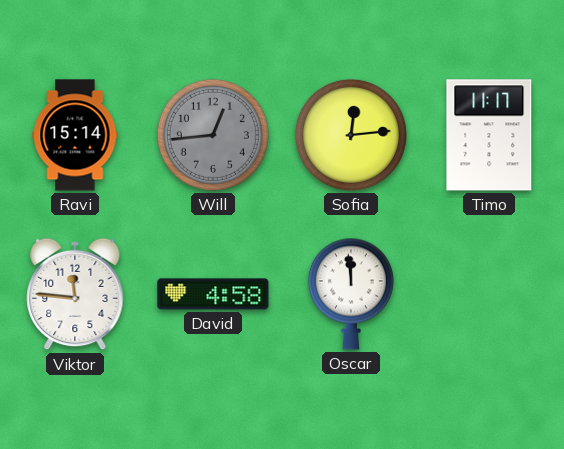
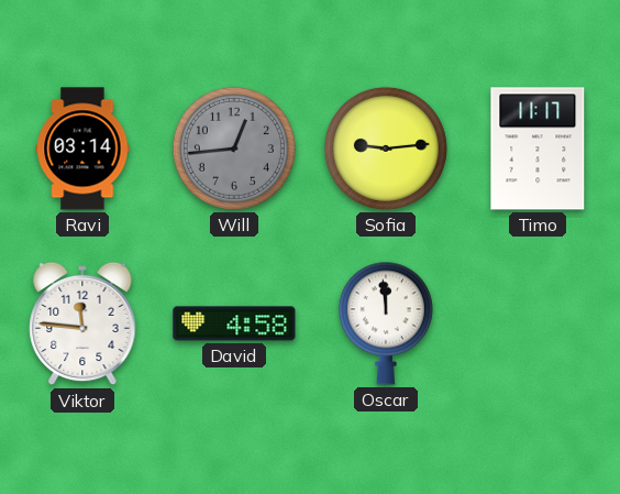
Ravi: 15:14 -> 03:14
Sofia: 12:14 -> 9:14
